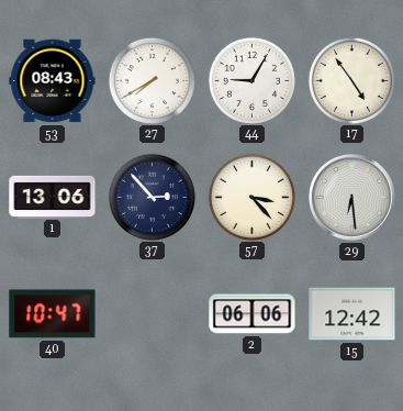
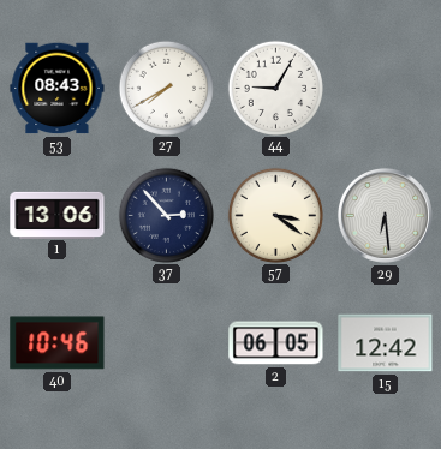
17: 4:54 -> none
57: 3:23 -> 3:21
40: 10:47 -> 10:46
2: 06:06 -> 06:05
